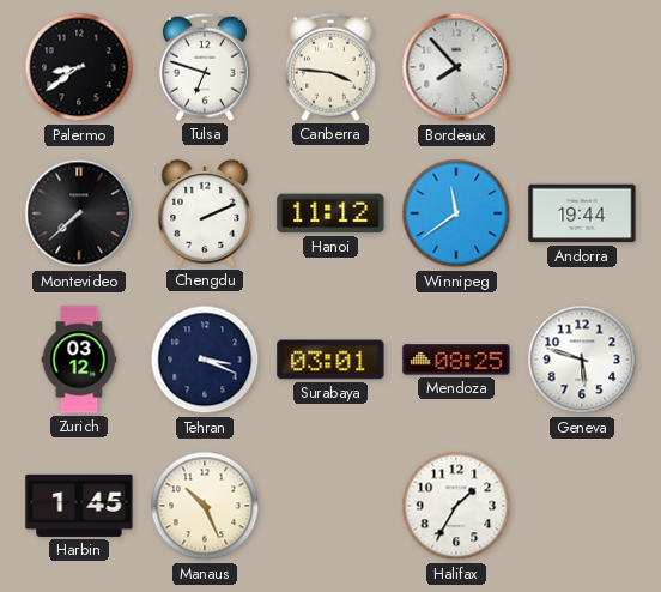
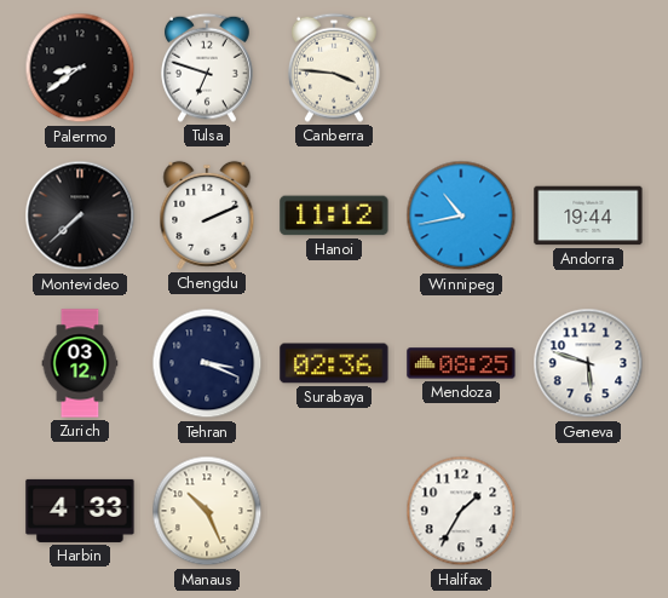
Bordeaux: 7:53 -> none
Winnipeg: 11:39 -> 10:43
Surabaya: 03:01 -> 02:36
Harbin: 1:45 -> 4:33
